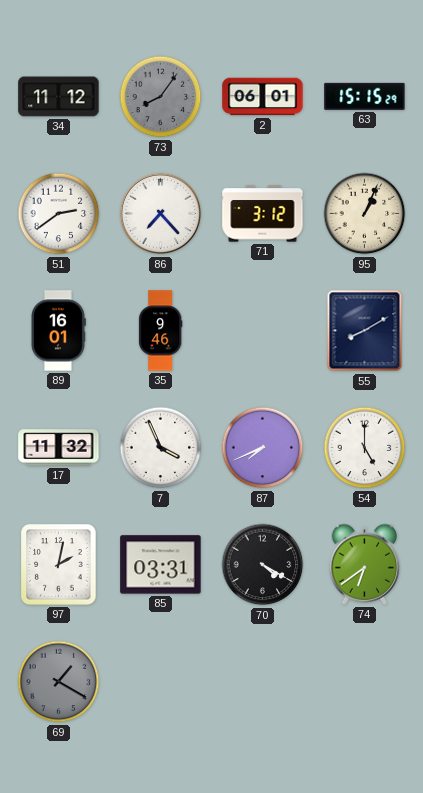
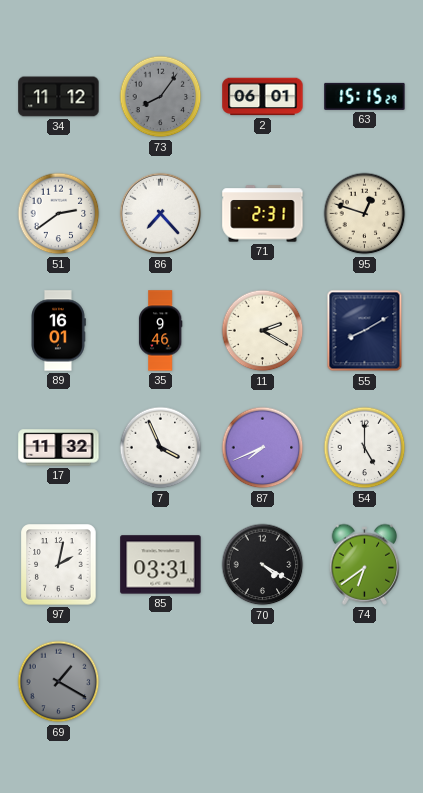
71: 3:12 -> 2:31
95: 1:04 -> 12:48
11: none -> 2:20
